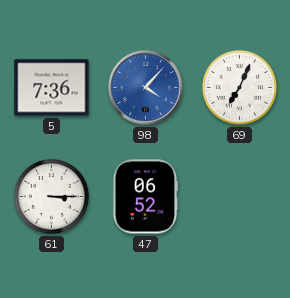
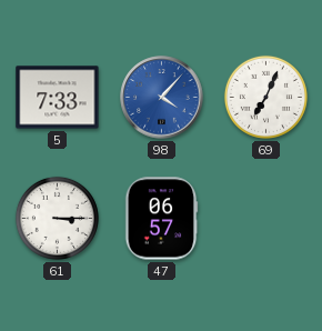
5: 7:36 -> 7:33
47: 06:52 -> 06:57
